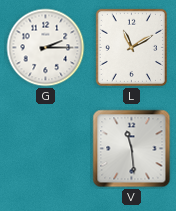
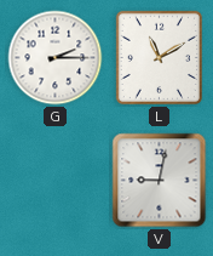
V: 11:29 -> 9:02
